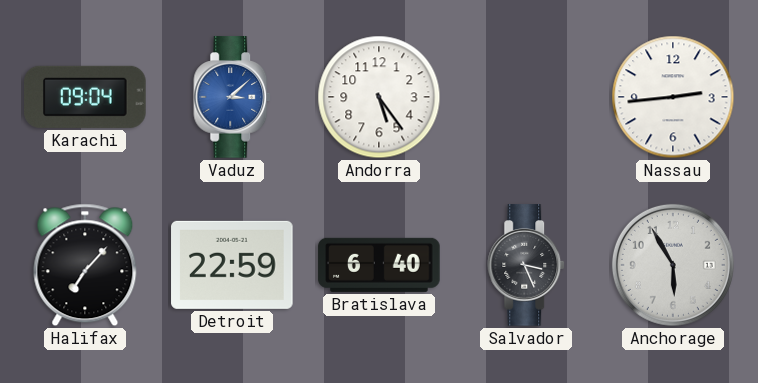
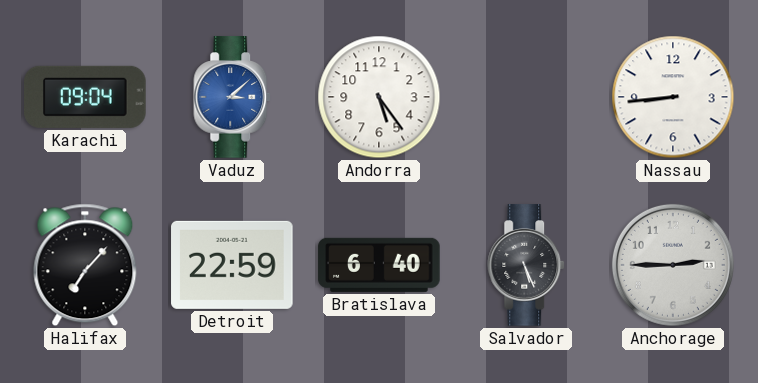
Nassau: 2:44 -> 8:44
Salvador: 3:26 -> 5:26
Anchorage: 5:55 -> 2:45
